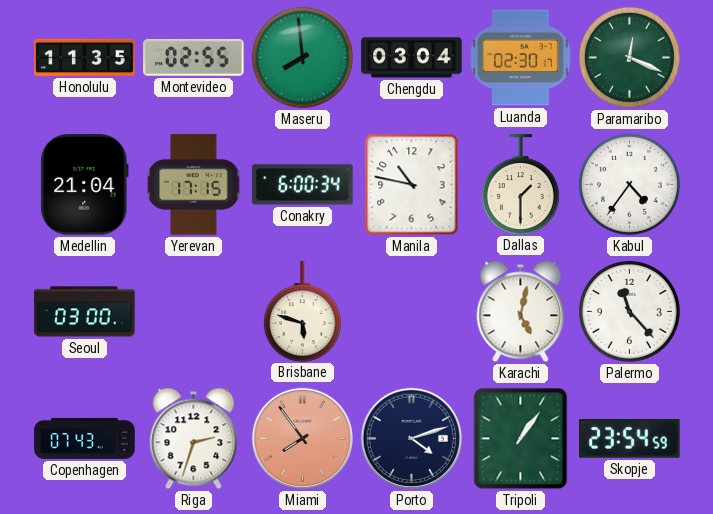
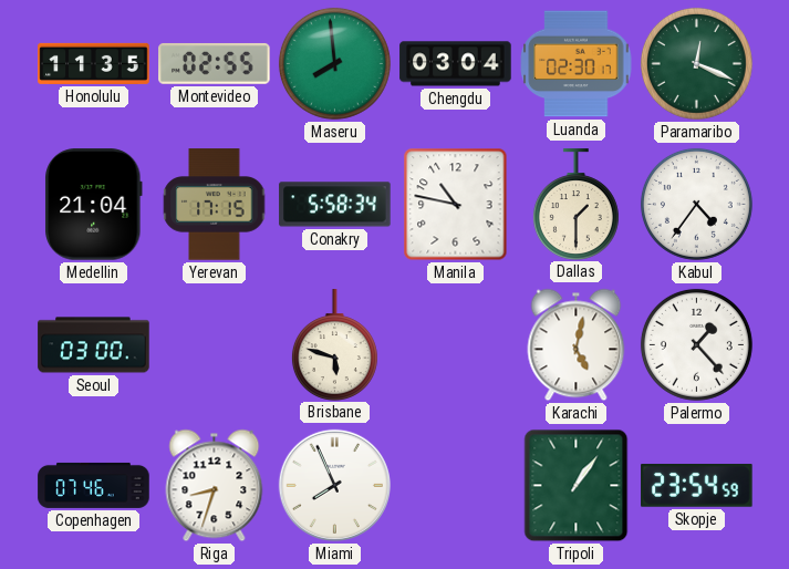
Conakry: 6:00 -> 5:58
Palermo: 11:23 -> 1:23
Copenhagen: 07:43 -> 07:46
Riga: 2:33 -> 8:33
Miami: 7:54 -> 7:56
Miami dial: salmon -> white
Porto: 4:12 -> none
